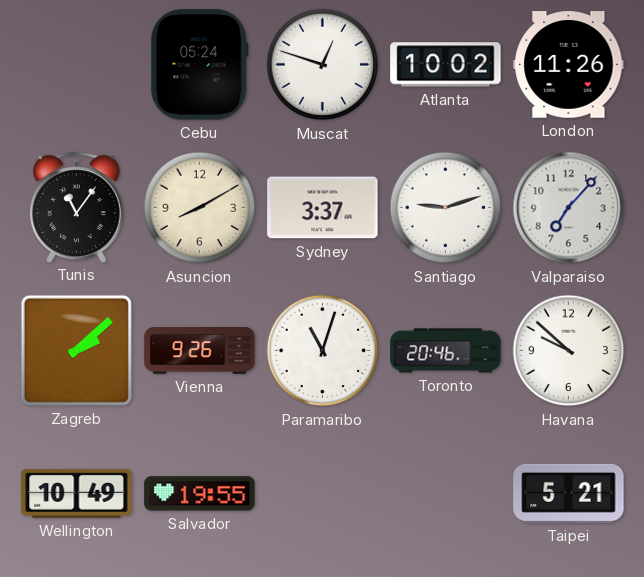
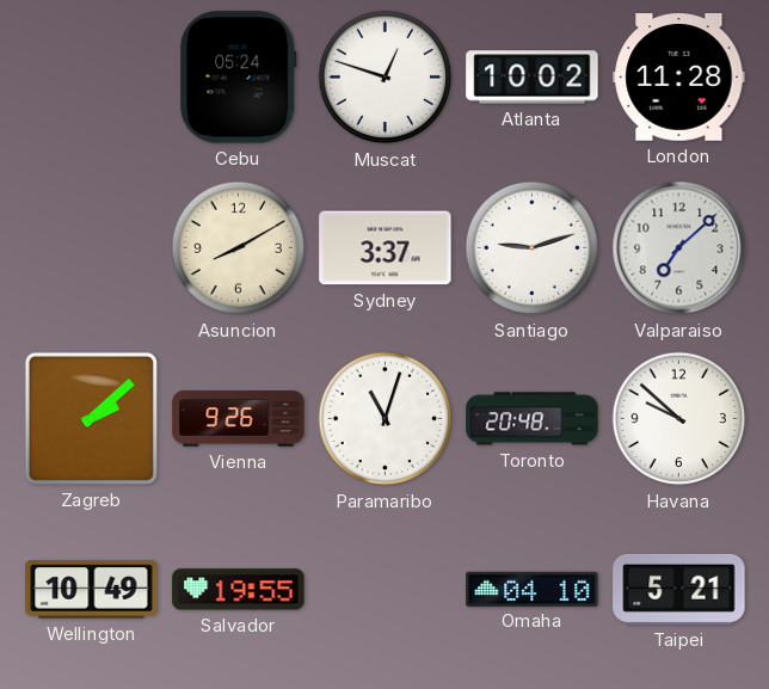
London: 11:26 -> 11:28
Tunis: 11:06 -> none
Valparaiso: 7:07 -> 7:08
Toronto: 20:46 -> 20:48
Omaha: none -> 04:10
